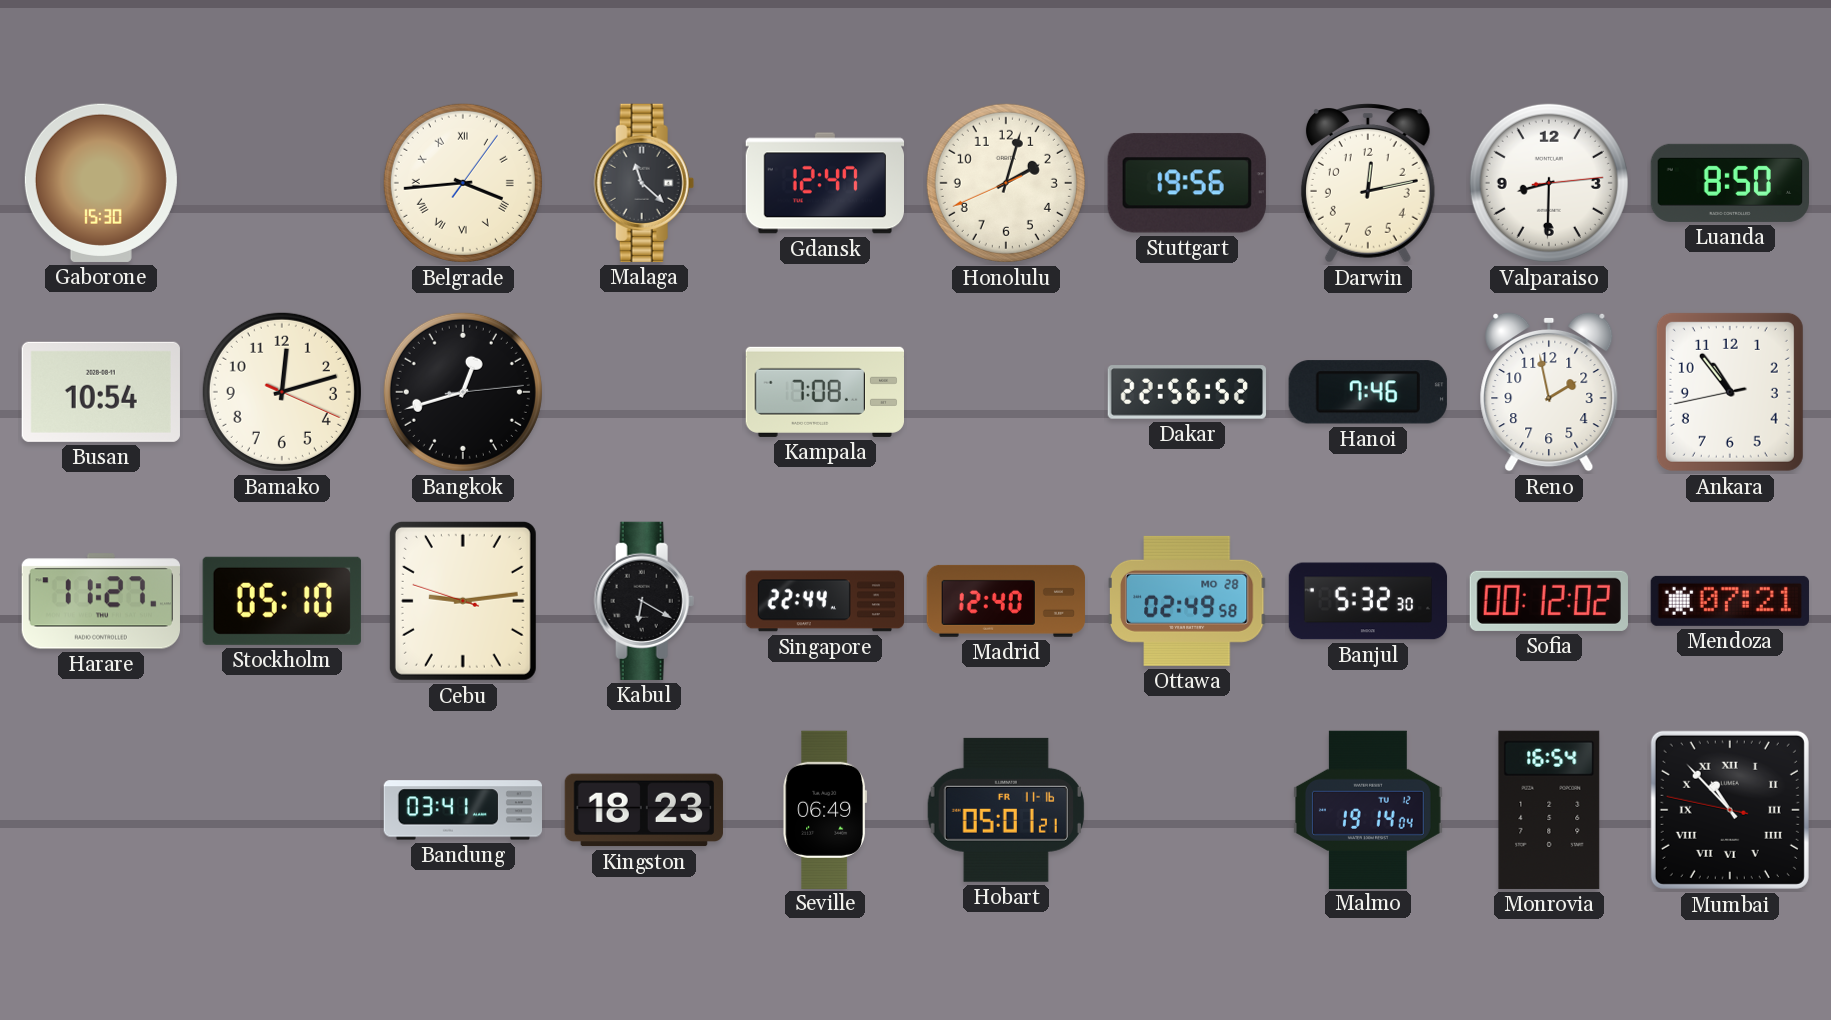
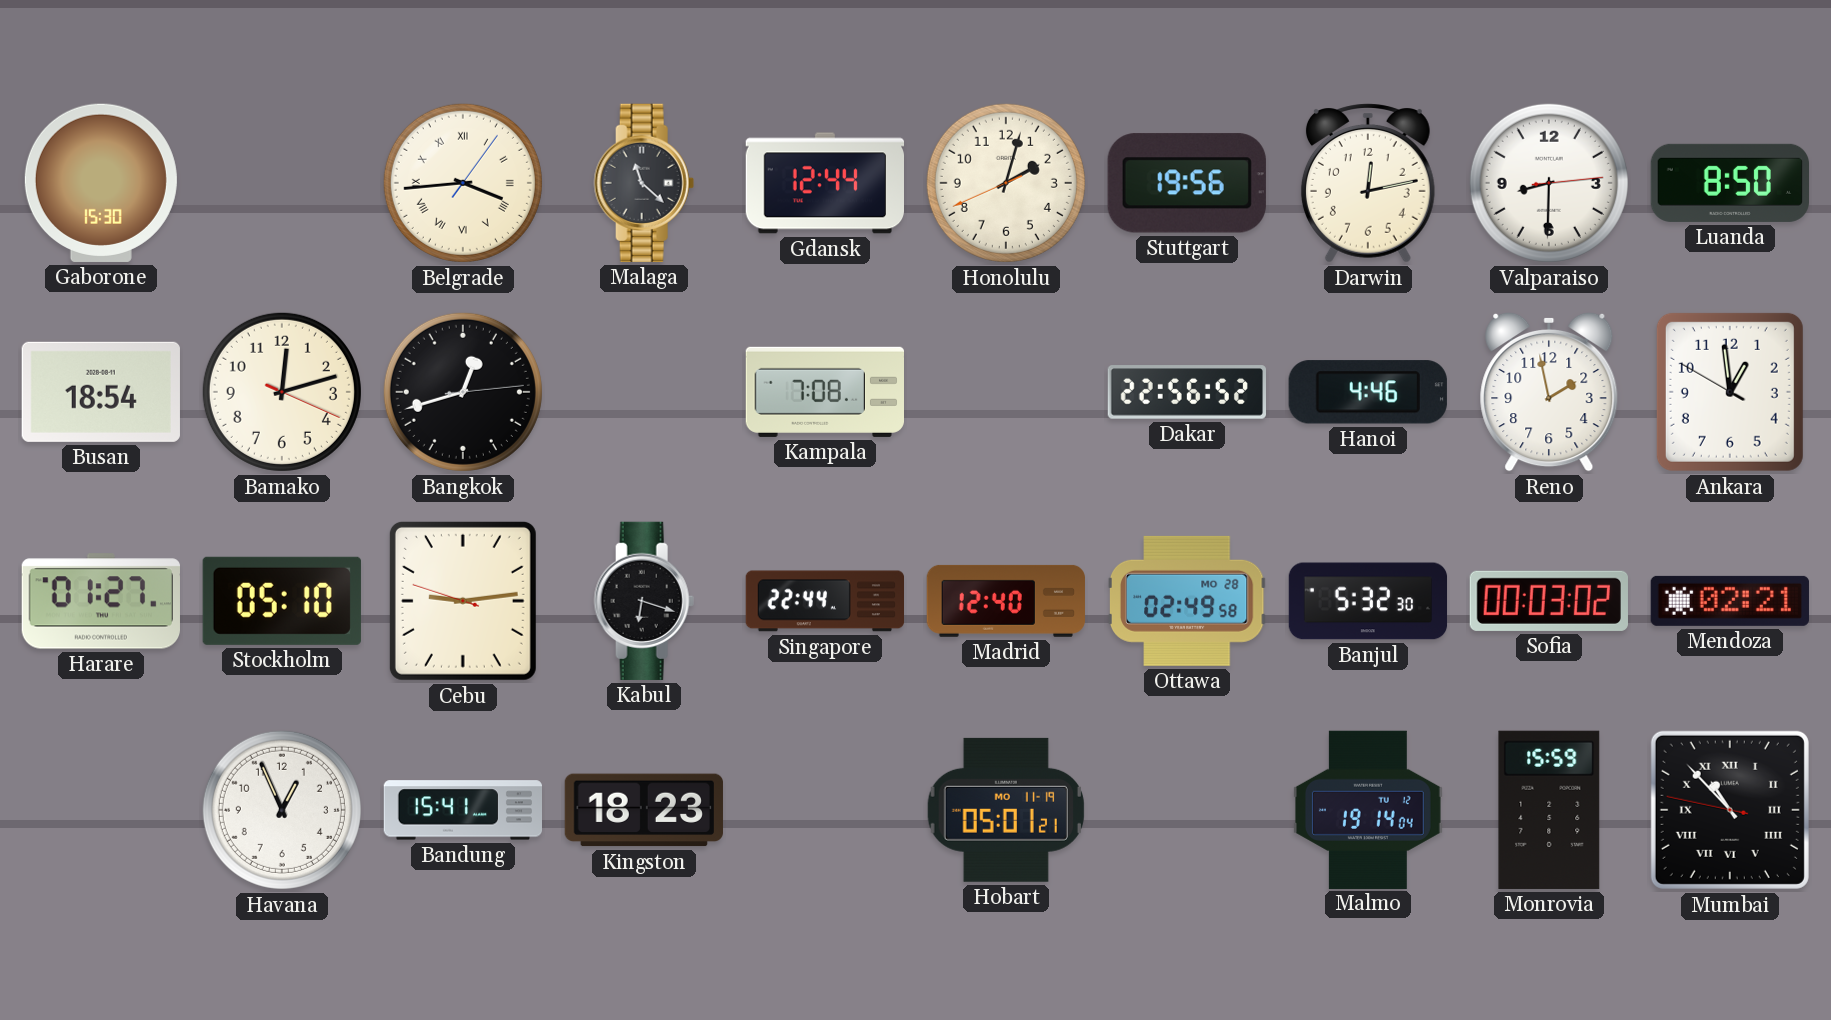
Gdansk: 12:47 -> 12:44
Busan: 10:54 -> 18:54
Hanoi: 7:46 -> 4:46
Ankara: 10:53 -> 12:58
Harare: 11:27 -> 01:27
Kabul: 6:20 -> 6:18
Sofia: 00:12 -> 00:03
Mendoza: 07:21 -> 02:21
Havana: none -> 12:56
Bandung: 03:41 -> 15:41
Seville: 06:49 -> none
Hobart date: FR 11-16 -> MO 11-19
Monrovia: 16:54 -> 15:59
